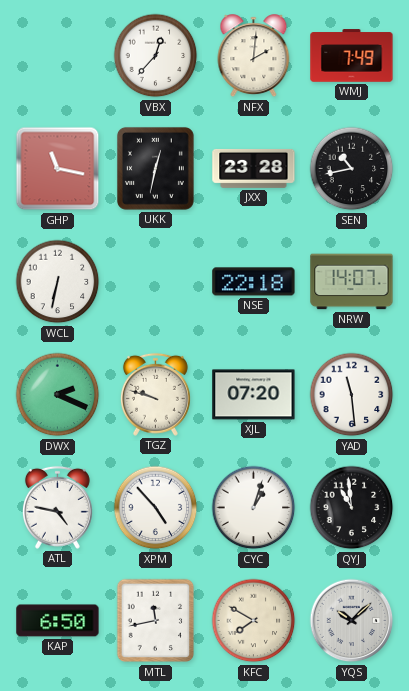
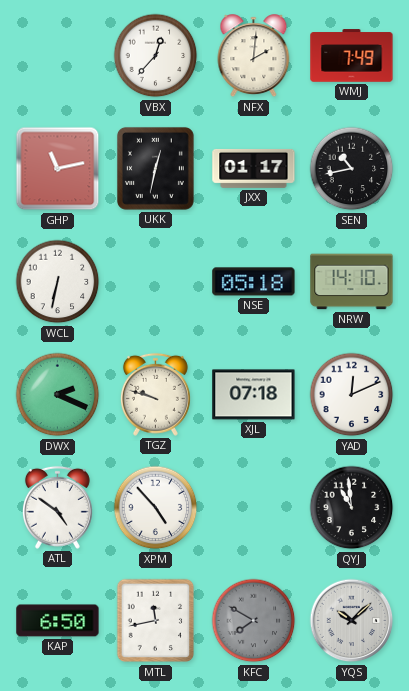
GHP: 11:17 -> 11:13
JXX: 23:28 -> 01:17
NSE: 22:18 -> 05:18
NRW: 14:07 -> 14:10
XJL: 07:20 -> 07:18
YAD: 11:29 -> 12:11
ATL: 4:47 -> 4:51
CYC: 1:03 -> none
KFC dial: cream -> grey
